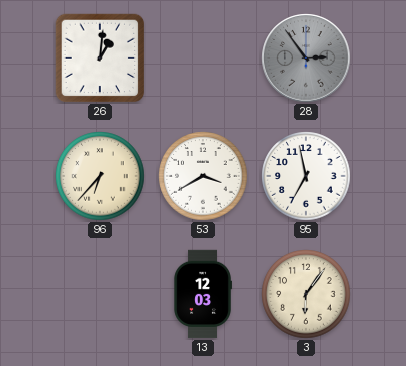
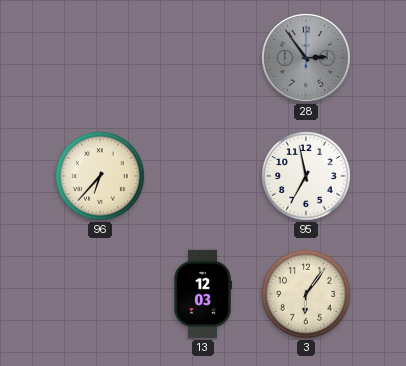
26: 1:01 -> none
53: 3:40 -> none
